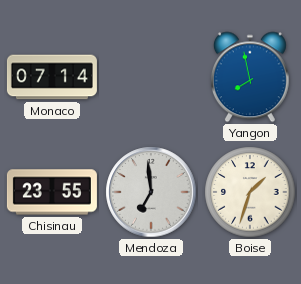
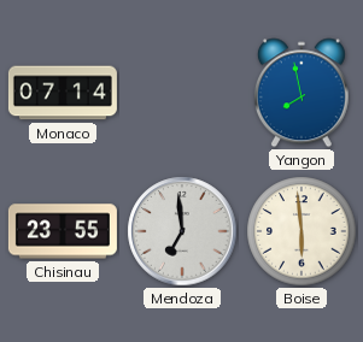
Boise: 1:33 -> 5:59
